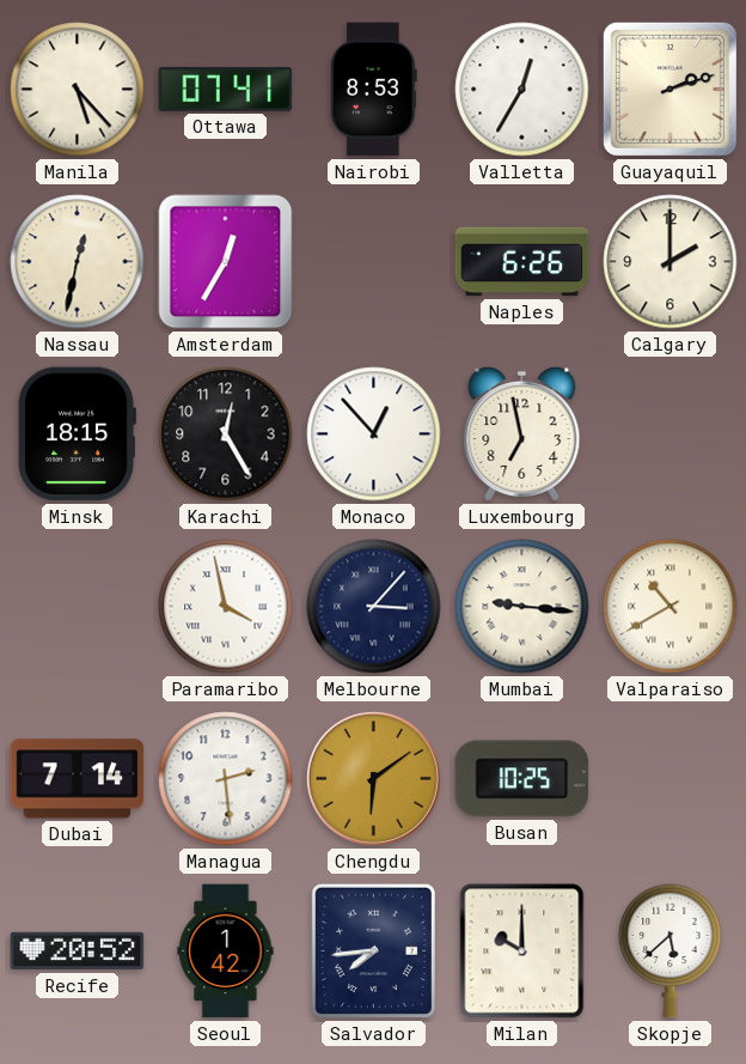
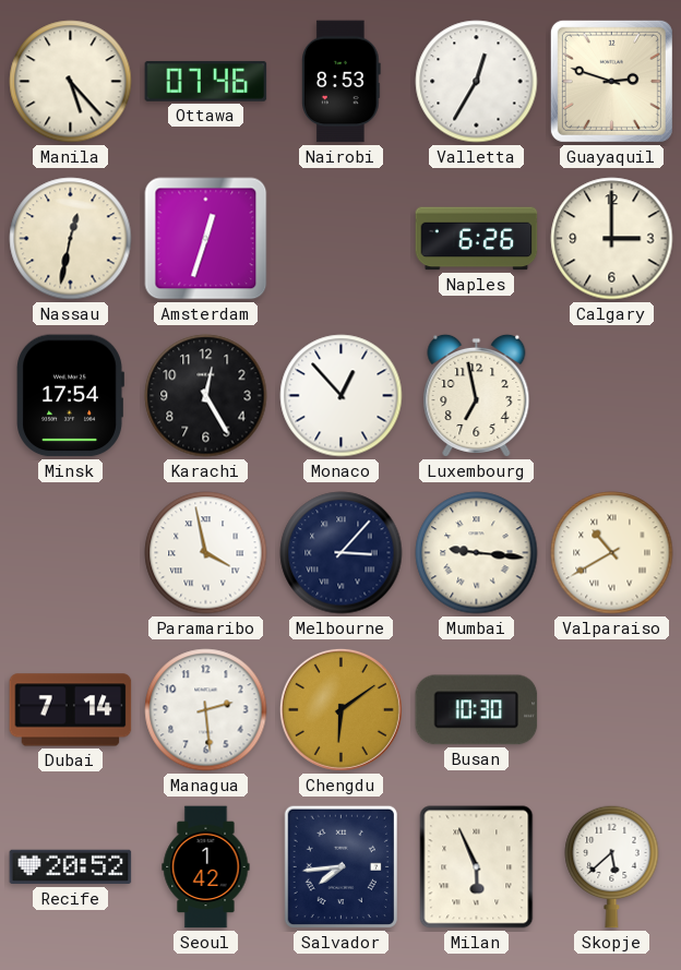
Ottawa: 07:41 -> 07:46
Guayaquil: 2:12 -> 2:48
Amsterdam: 12:35 -> 12:33
Calgary: 2:00 -> 3:00
Minsk: 18:15 -> 17:54
Busan: 10:25 -> 10:30
Milan: 10:00 -> 5:56
